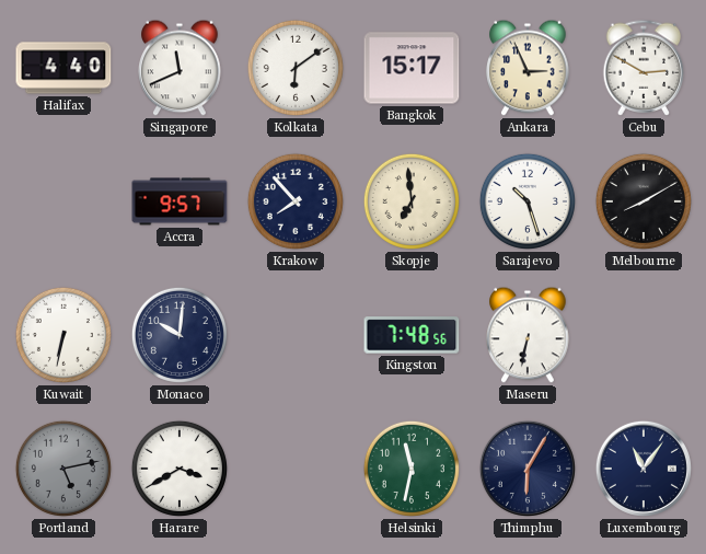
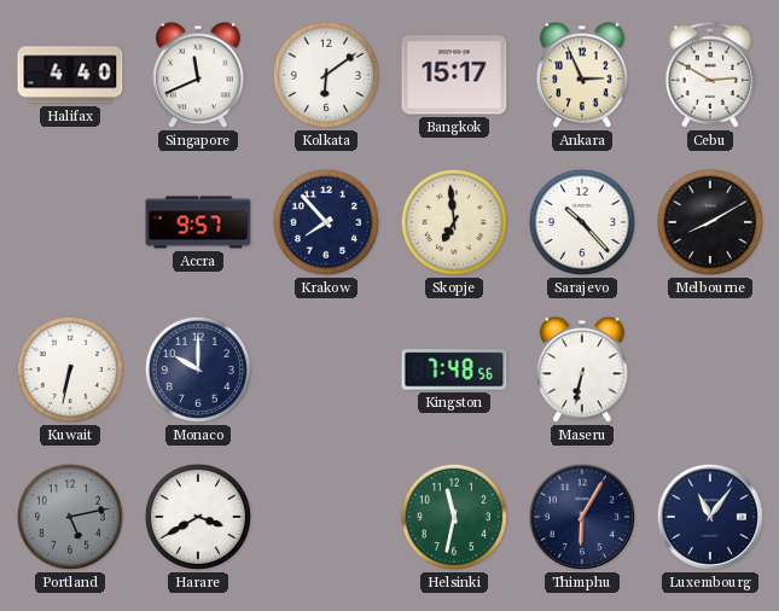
Sarajevo: 10:27 -> 10:23
Monaco: 10:01 -> 10:00
